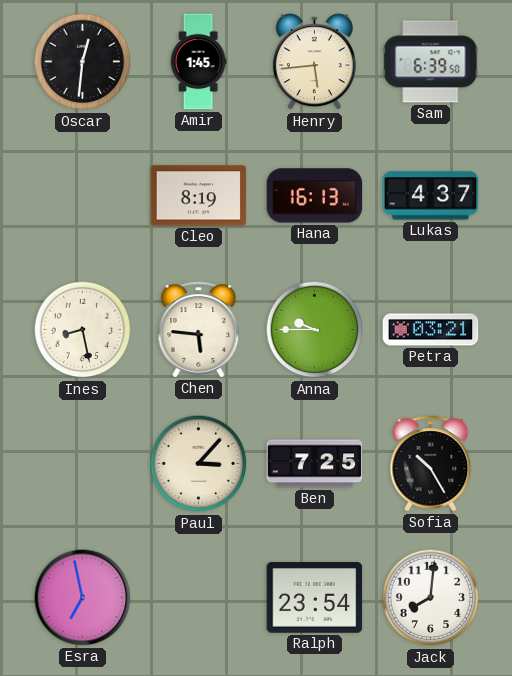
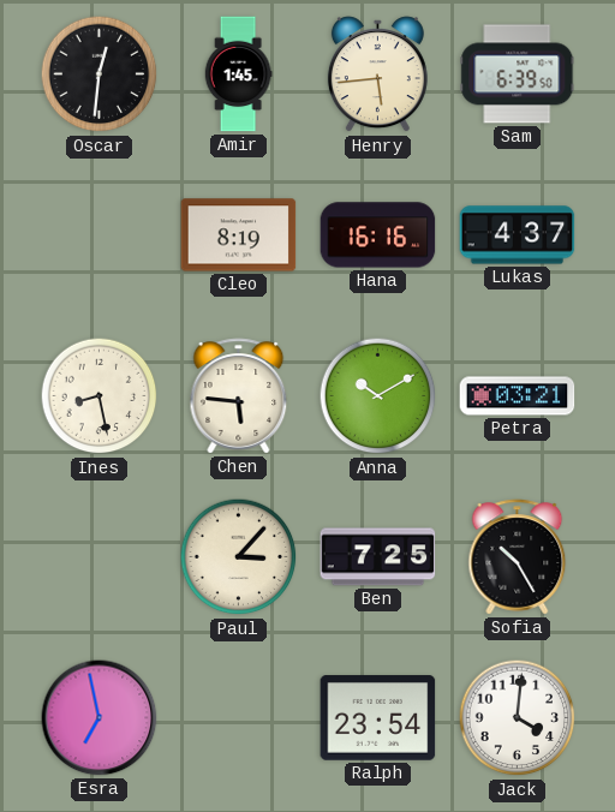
Hana: 16:13 -> 16:16
Anna: 9:45 -> 10:10
Jack: 8:01 -> 4:01
